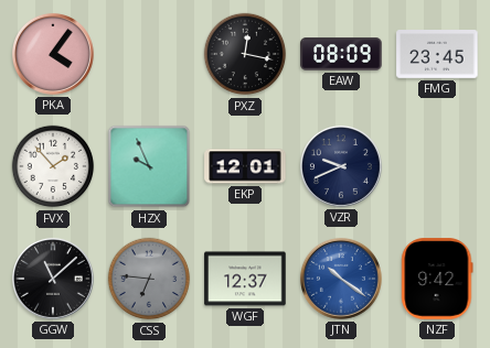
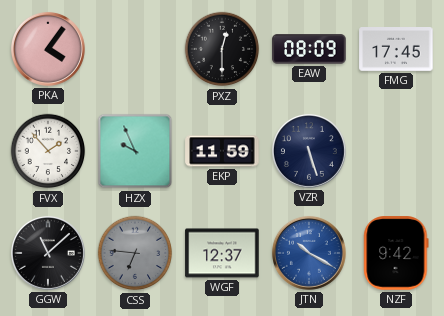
PXZ: 12:17 -> 12:30
FMG: 23:45 -> 17:45
EKP: 12:01 -> 11:59
VZR: 9:41 -> 5:27
JTN: 10:21 -> 10:20
